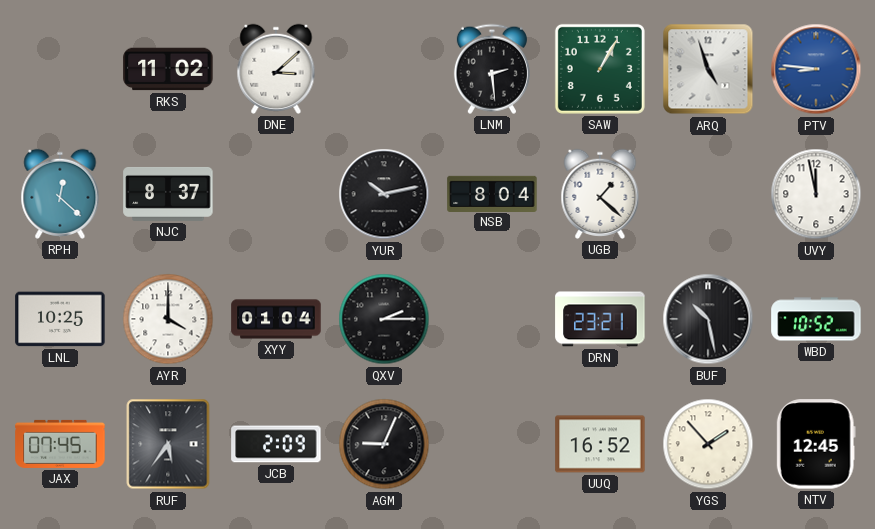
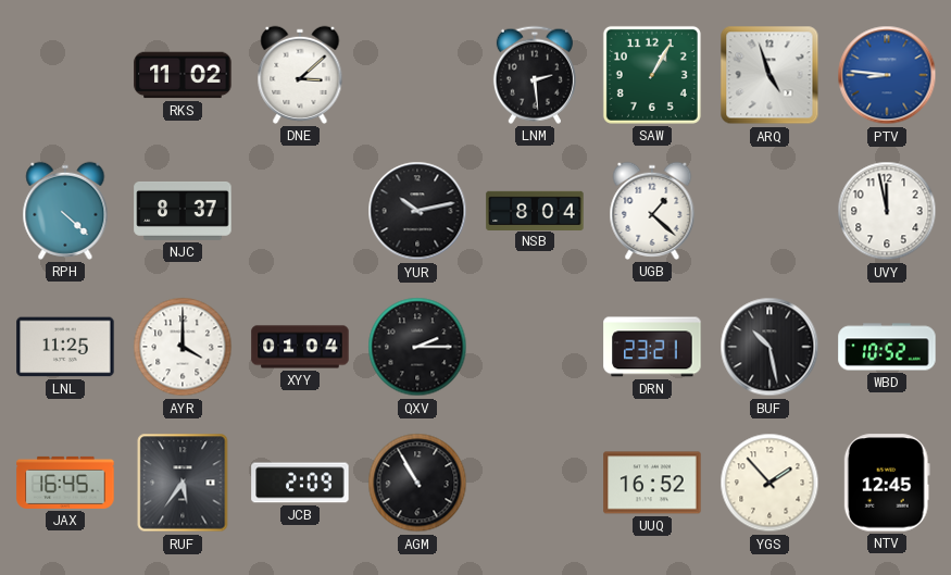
RPH: 12:22 -> 4:22
LNL: 10:25 -> 11:25
JAX: 07:45 -> 16:45
AGM: 9:04 -> 10:55
